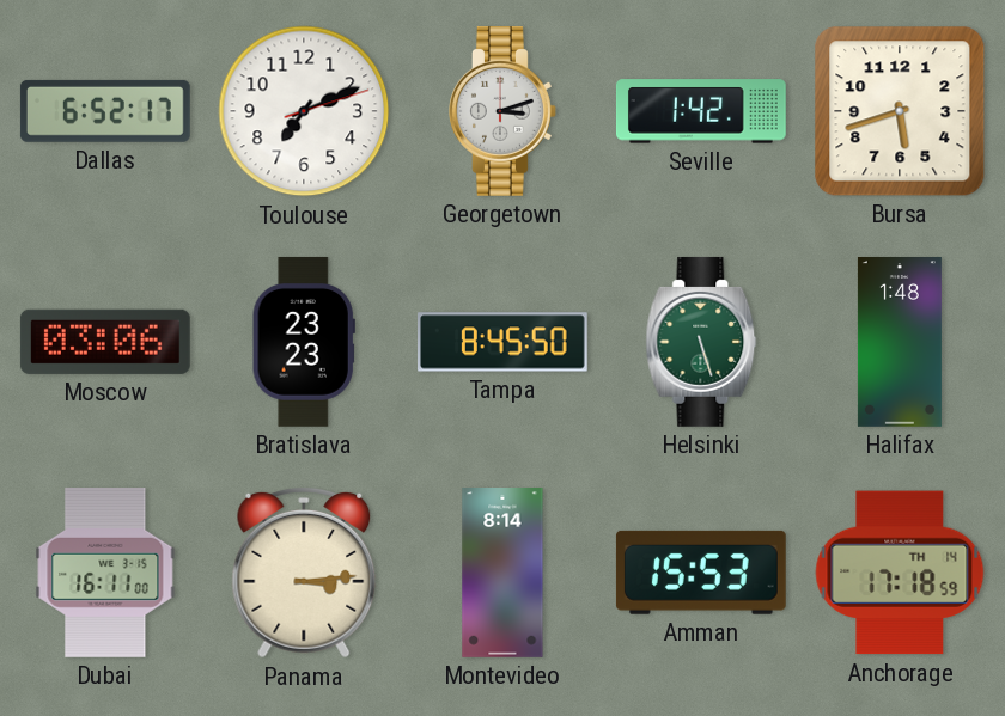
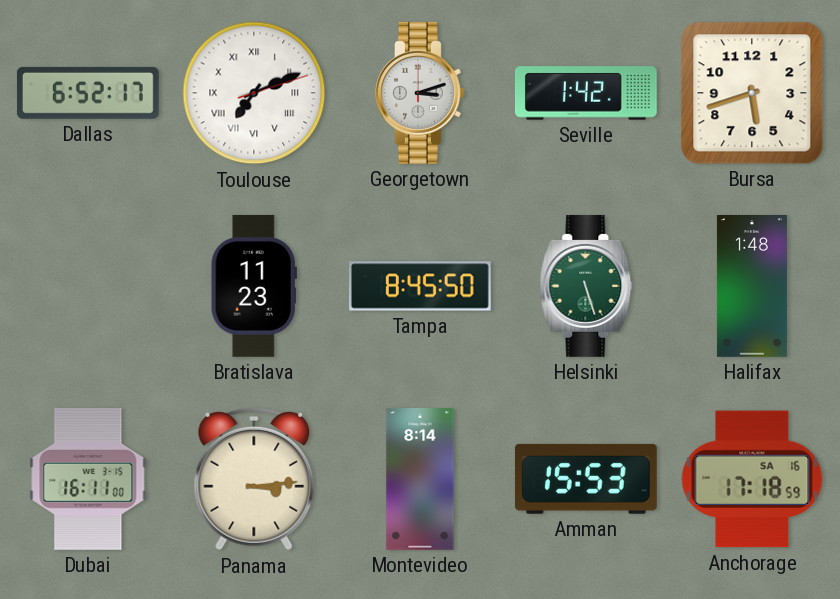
Toulouse numerals: Arabic -> Roman
Moscow: 03:06 -> none
Bratislava: 23:23 -> 11:23
Anchorage date: TH 14 -> SA 16
